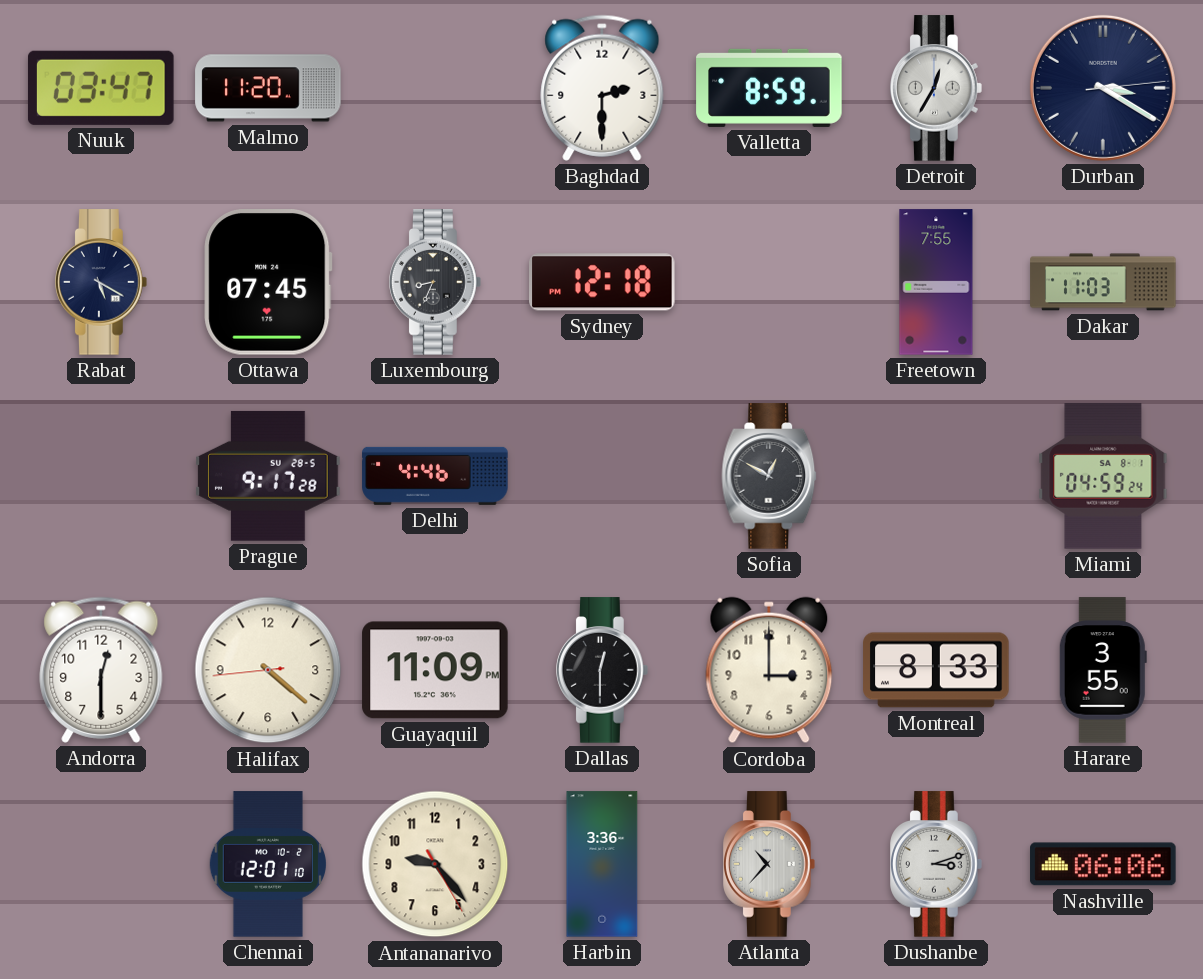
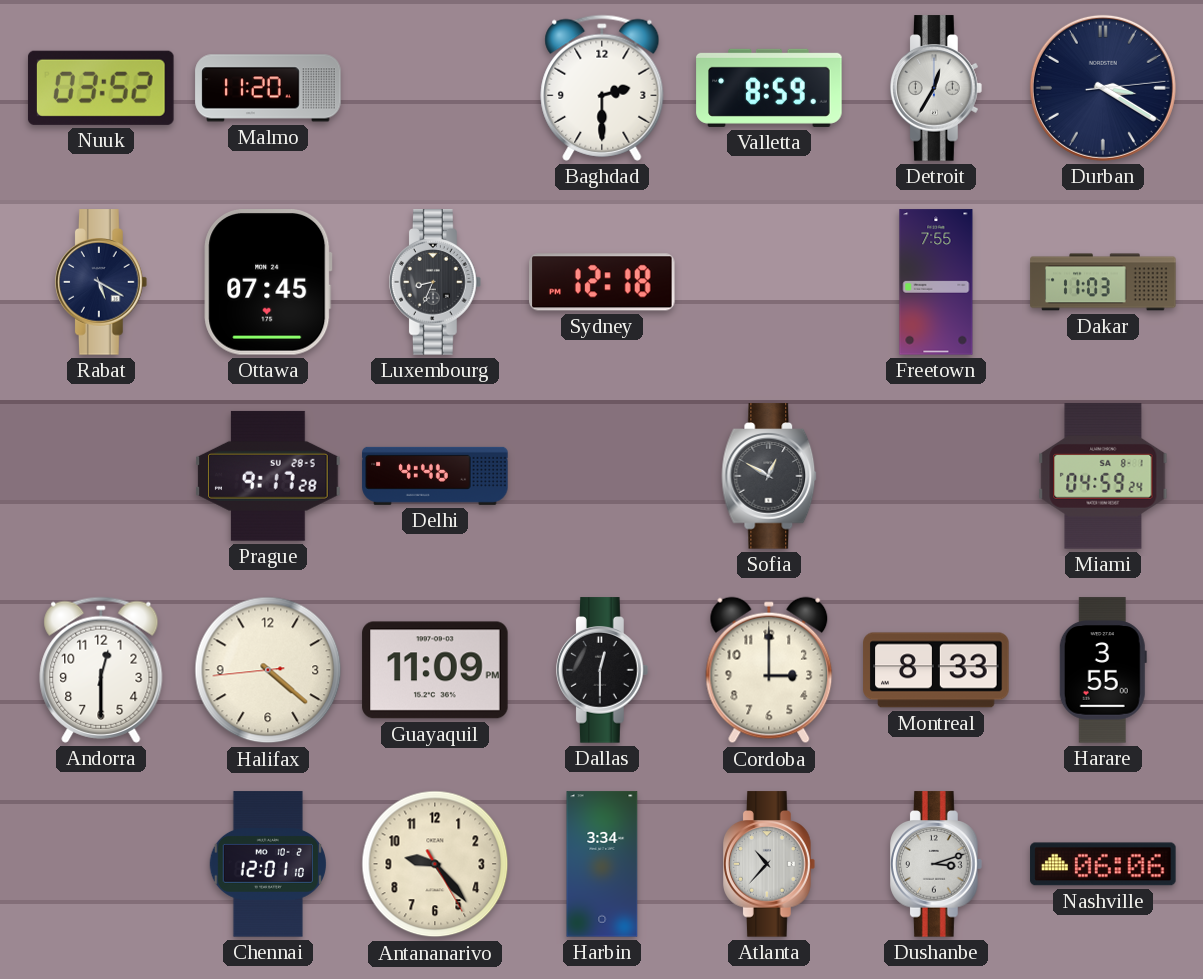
Nuuk: 03:47 -> 03:52
Harbin: 3:36 -> 3:34
